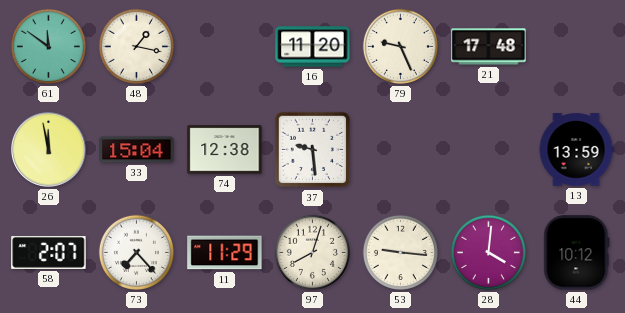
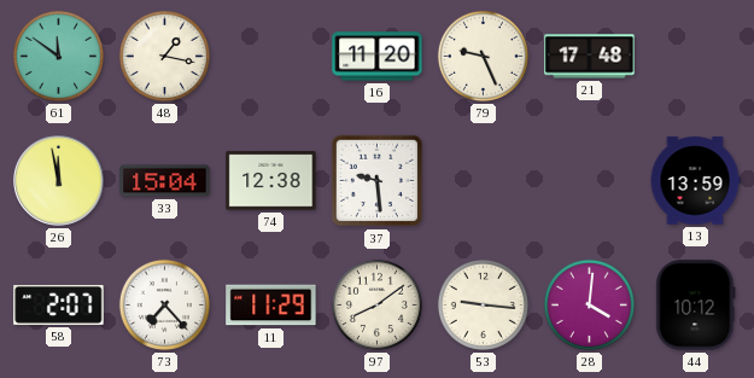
97: 8:03 -> 8:09
